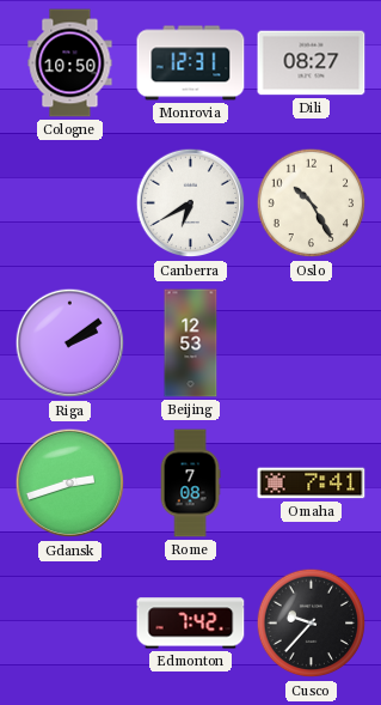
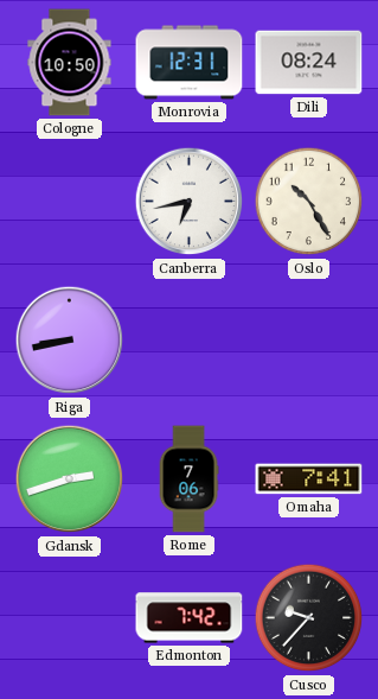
Dili: 08:27 -> 08:24
Canberra: 6:40 -> 6:43
Riga: 2:09 -> 8:43
Beijing: 12:53 -> none
Rome: 7:08 -> 7:06
